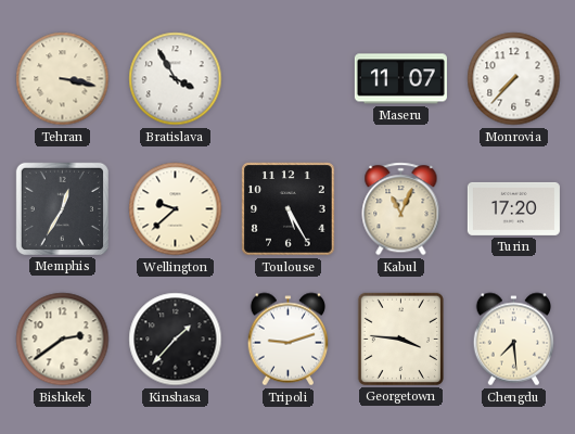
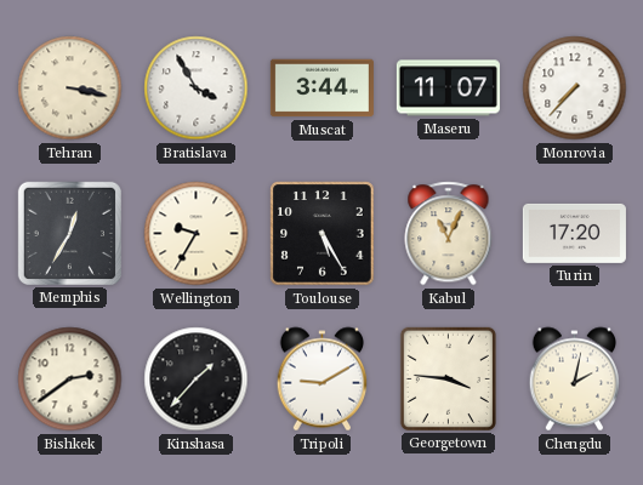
Muscat: none -> 3:44
Wellington: 9:38 -> 9:35
Tripoli: 9:12 -> 9:10
Chengdu: 7:29 -> 2:02
